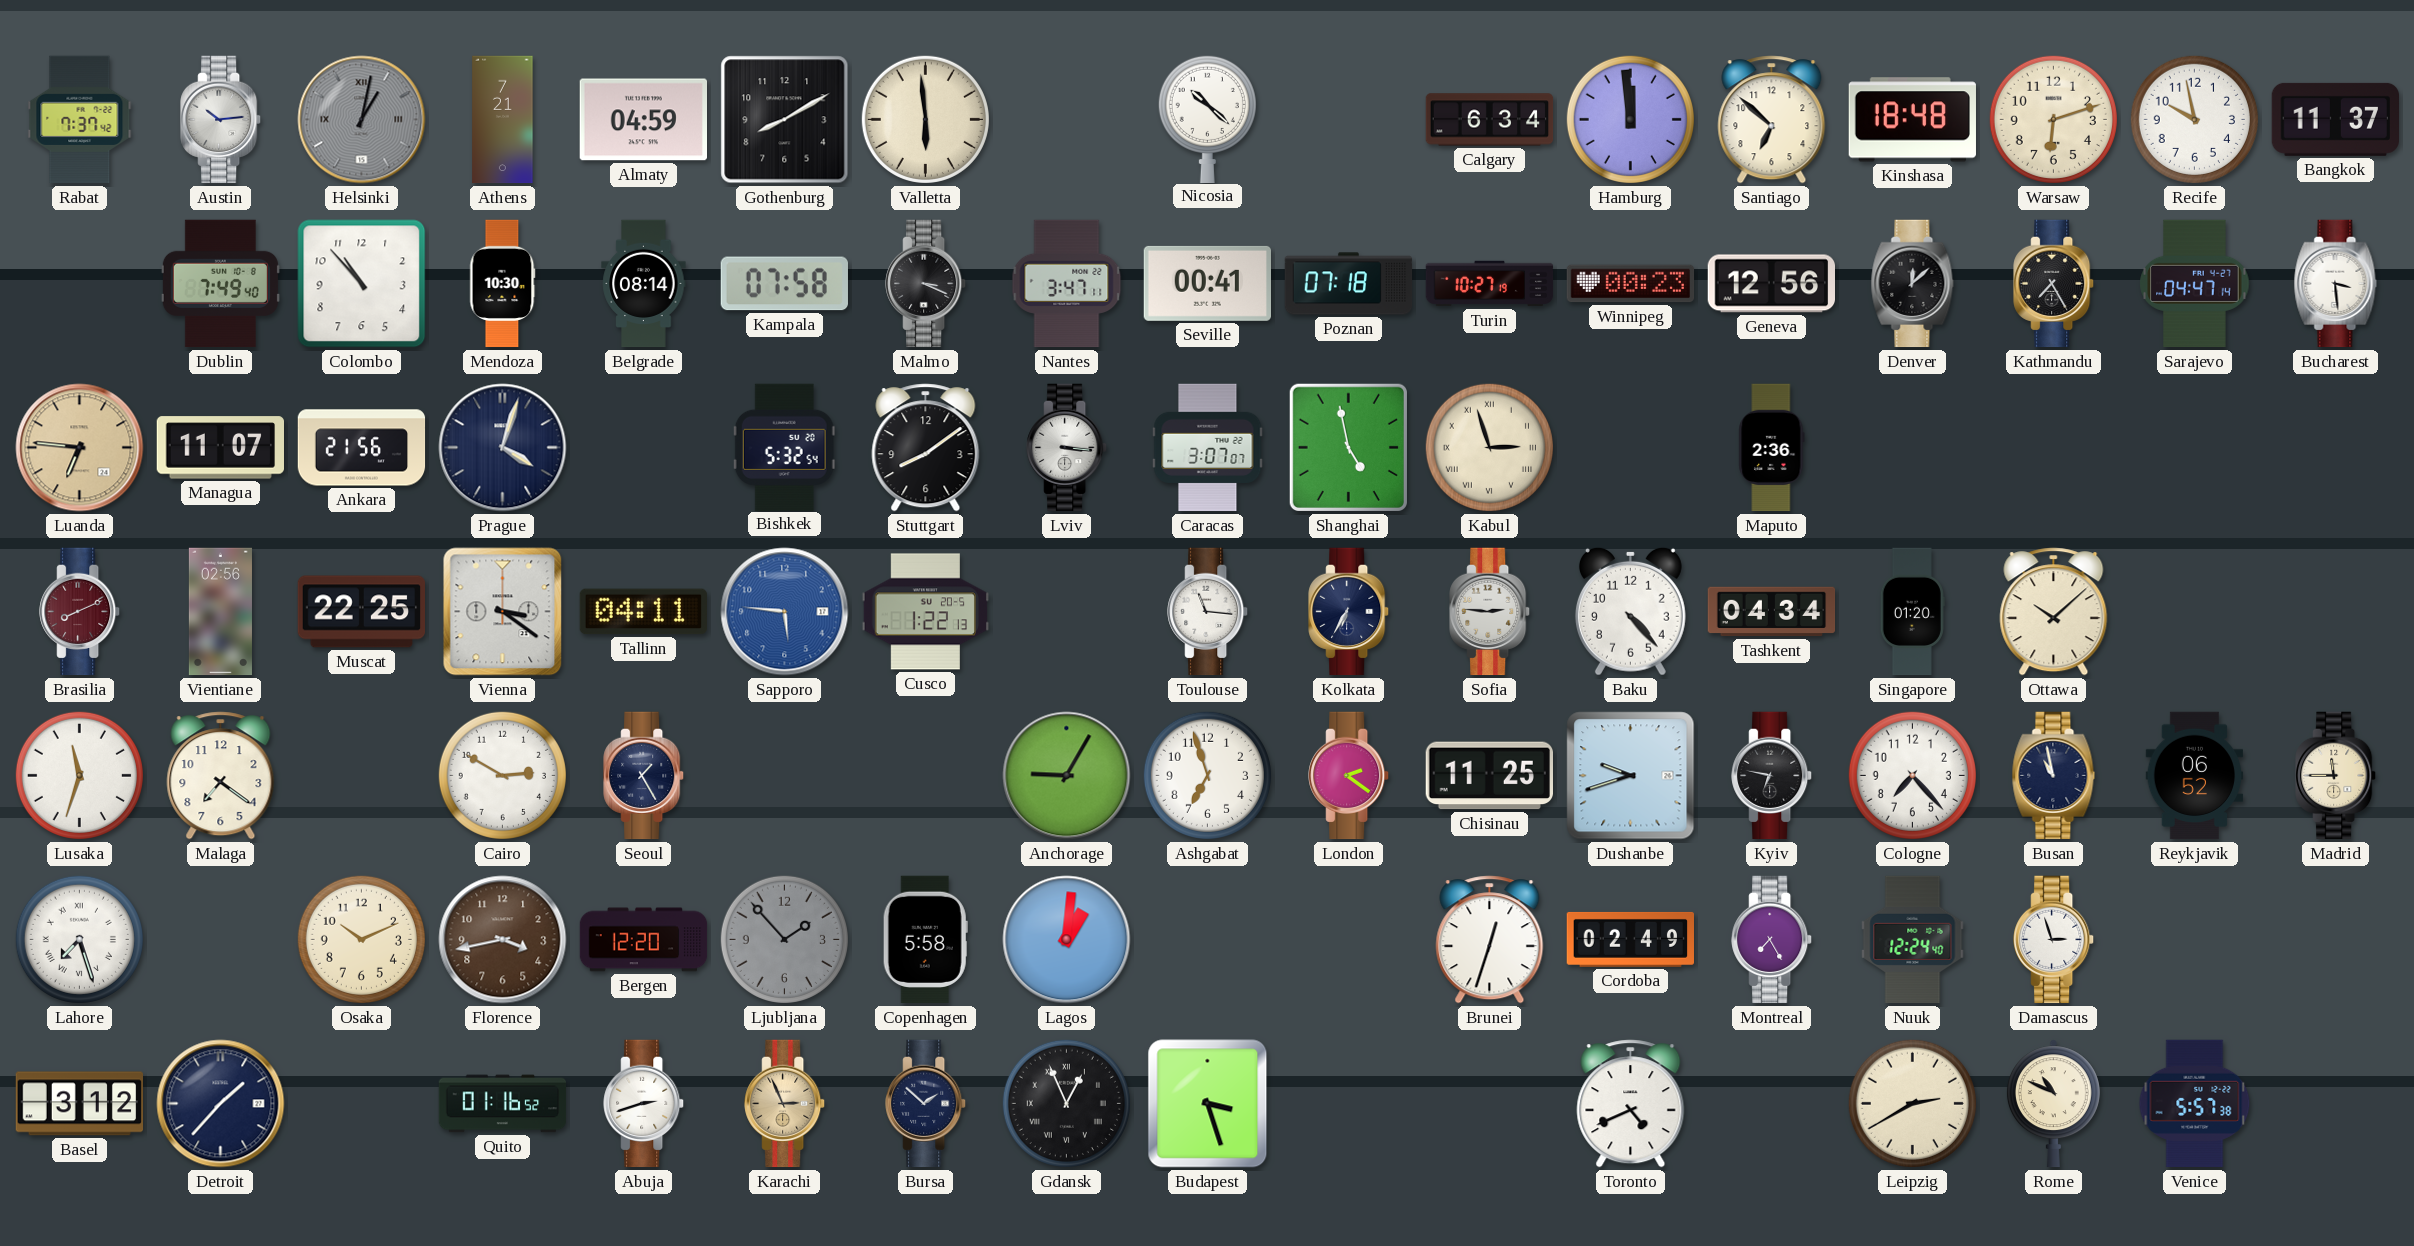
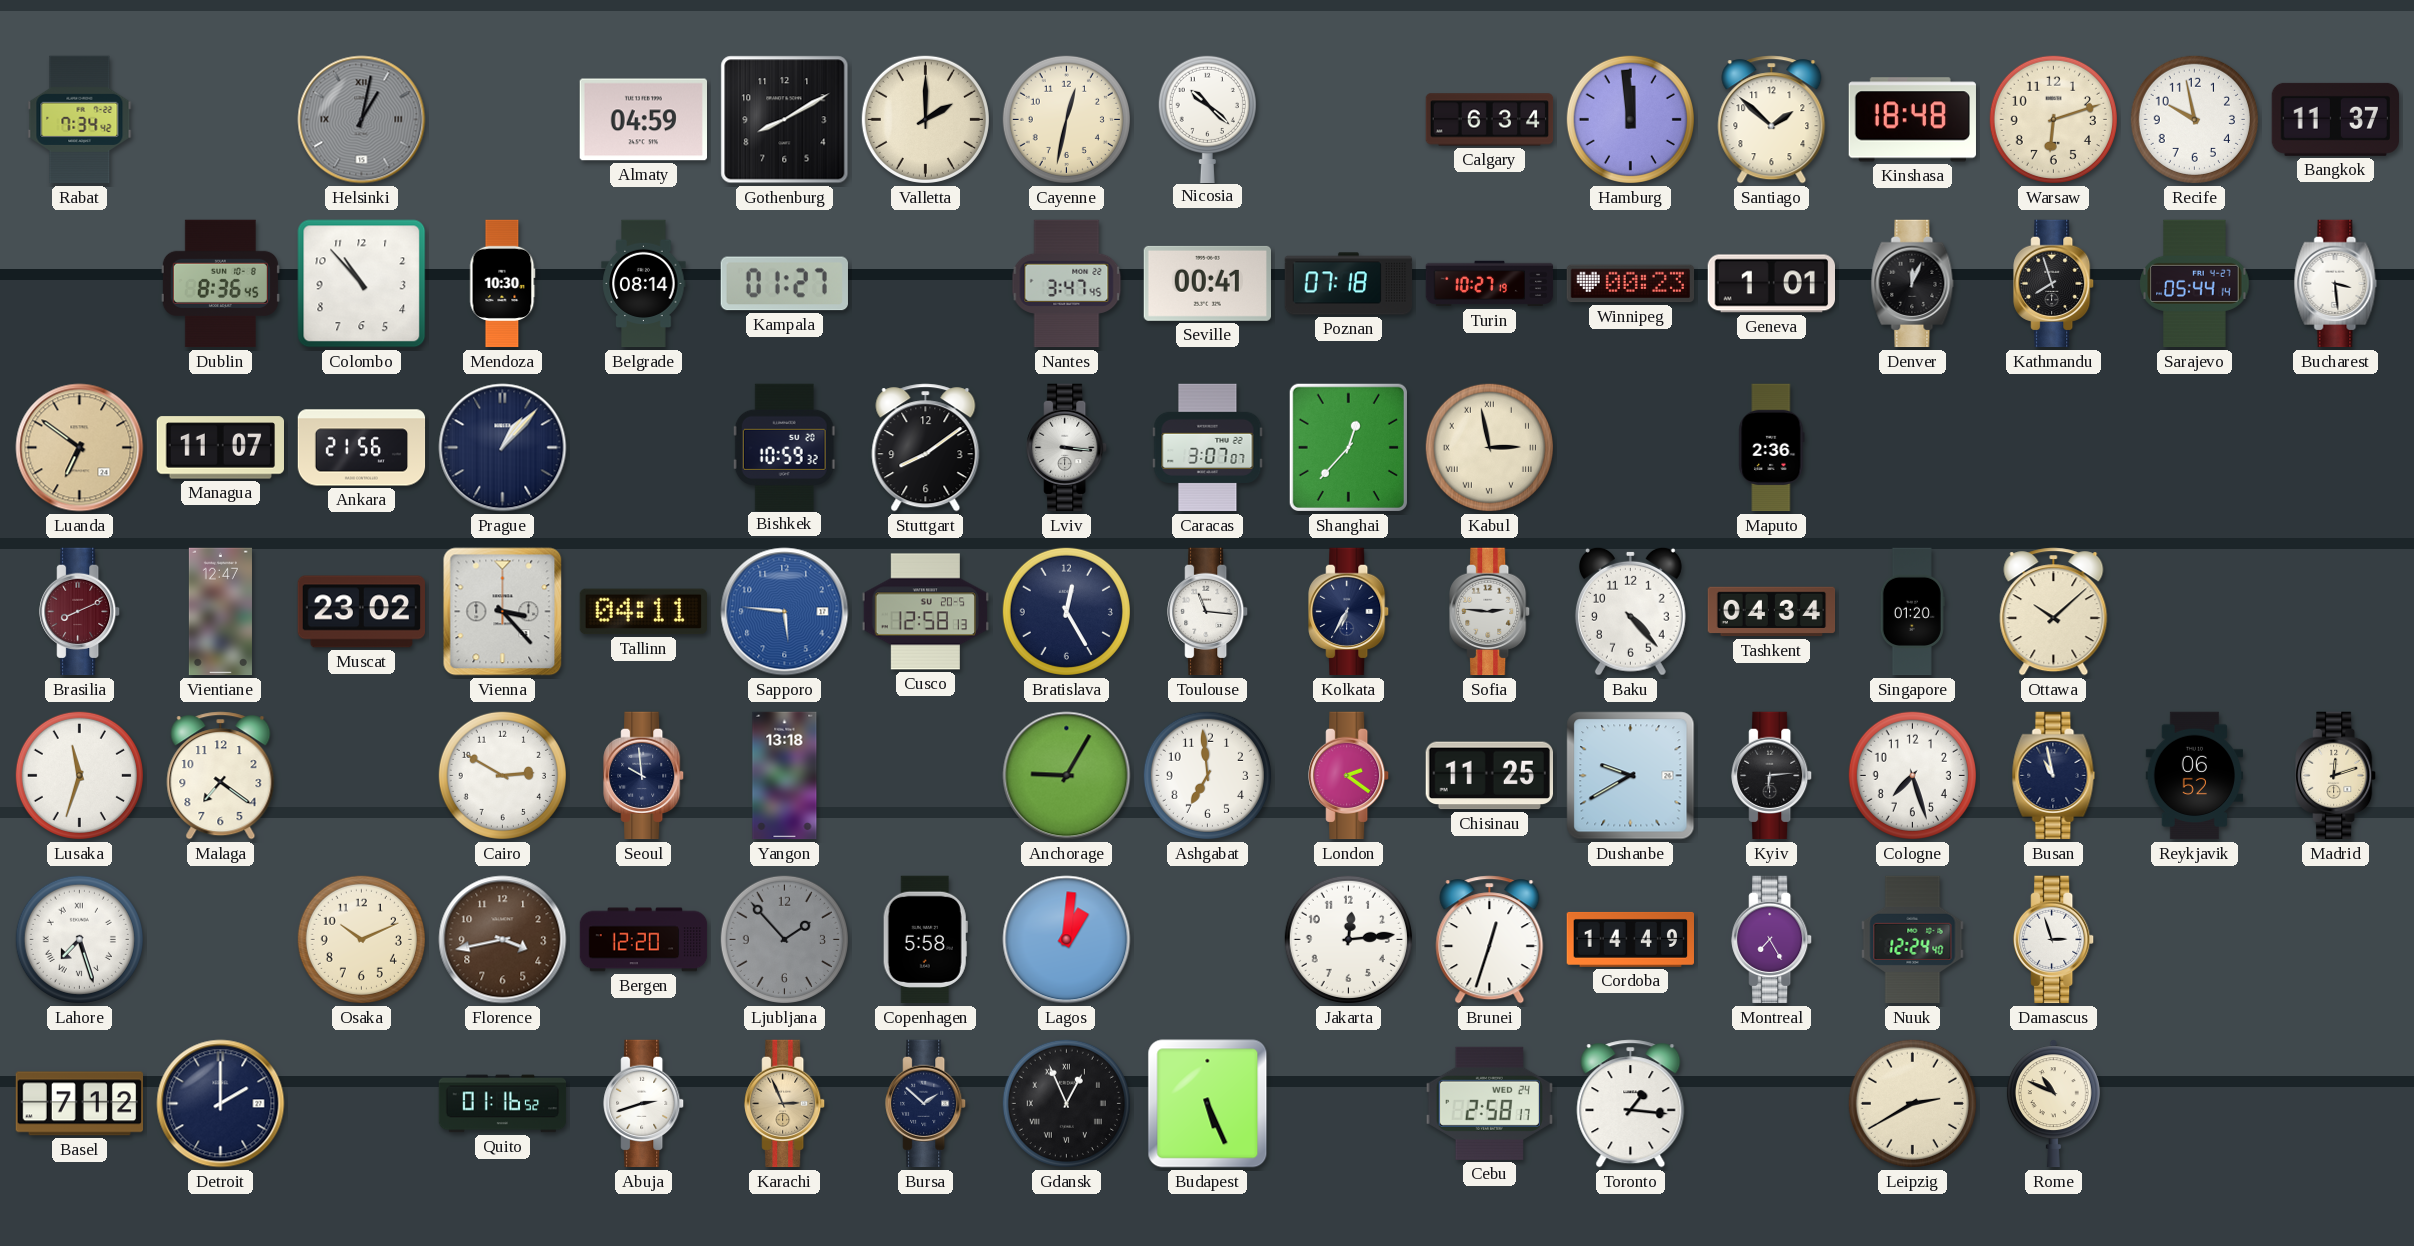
Rabat: 7:37 -> 7:34
Austin: 10:14 -> none
Athens: 7:21 -> none
Valletta: 5:59 -> 2:00
Cayenne: none -> 12:32
Santiago: 6:52 -> 1:52
Dublin: 7:49 -> 8:36
Kampala: 07:58 -> 01:27
Malmo: 3:19 -> none
Nantes: 3:47:11 -> 3:47:45
Geneva: 12:56 -> 1:01
Denver: 12:08 -> 12:04
Kathmandu: 7:25 -> 7:57
Sarajevo: 04:47 -> 05:44
Luanda: 6:46 -> 6:51
Prague: 4:03 -> 1:07
Bishkek: 5:32 -> 10:59
Shanghai: 4:58 -> 12:37
Kabul: 2:57 -> 2:58
Vientiane: 02:56 -> 12:47
Muscat: 22:25 -> 23:02
Vienna: 3:21 -> 3:23
Cusco: 1:22 -> 12:58
Bratislava: none -> 12:25
Seoul: 1:25 -> 9:59
Yangon: none -> 13:18
Ashgabat: 6:57 -> 6:59
Dushanbe: 9:42 -> 9:40
Kyiv: 6:47 -> 6:14
Cologne: 7:23 -> 7:27
Madrid: 11:45 -> 12:12
Jakarta: none -> 12:14
Cordoba: 02:49 -> 14:49
Basel: 3:12 -> 7:12
Detroit: 1:37 -> 2:00
Budapest: 3:27 -> 5:26
Cebu: none -> 2:58
Toronto: 4:41 -> 1:16
Venice: 5:57 -> none
